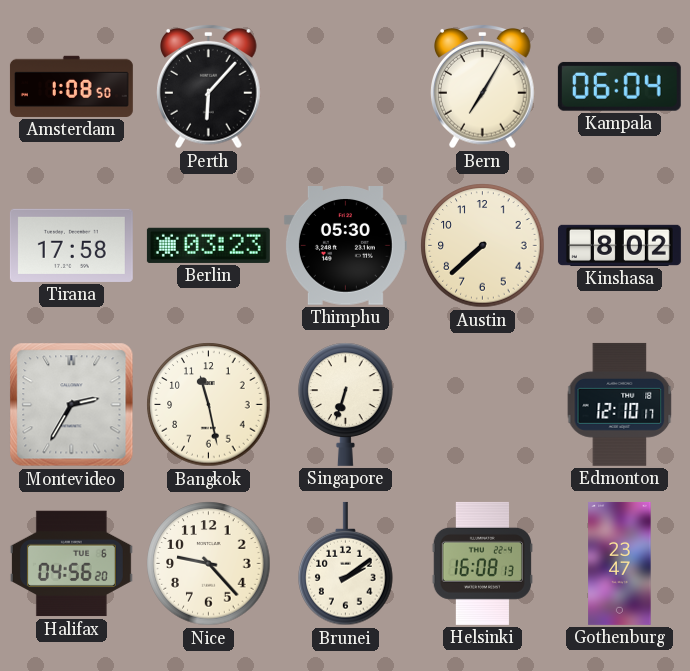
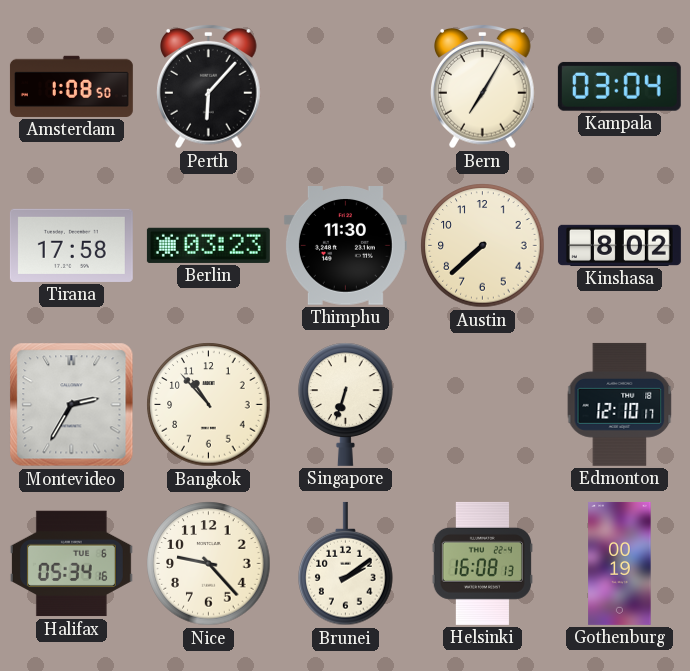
Kampala: 06:04 -> 03:04
Thimphu: 05:30 -> 11:30
Bangkok: 11:28 -> 10:53
Halifax: 04:56 -> 05:34
Gothenburg: 23:47 -> 00:19
